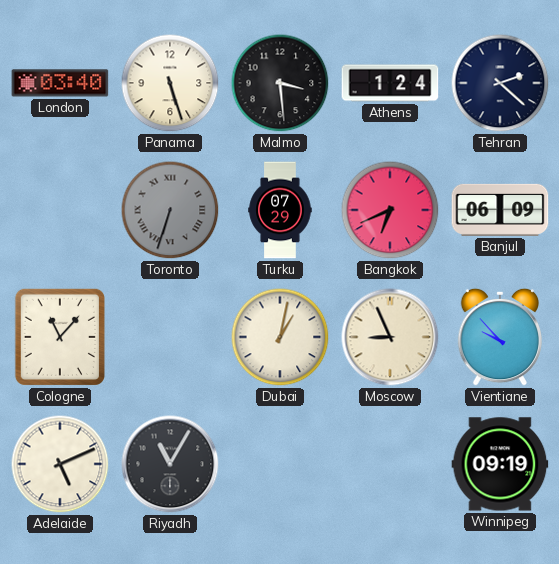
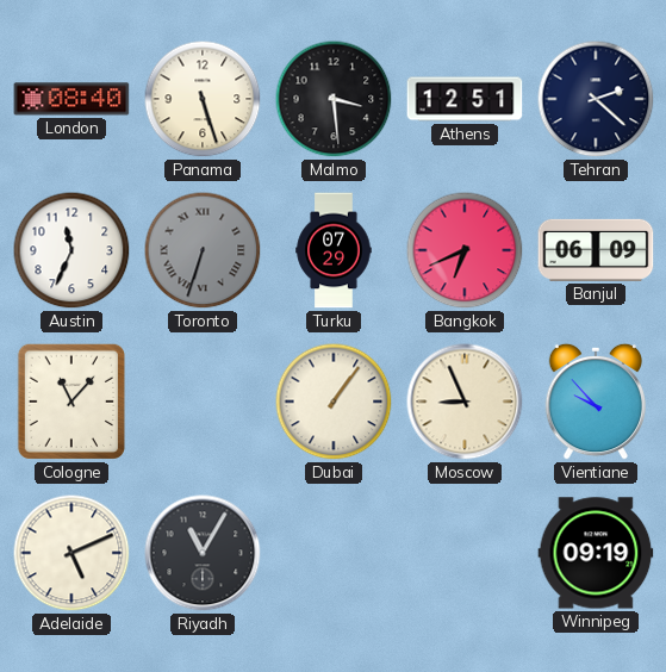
London: 03:40 -> 08:40
Athens: 1:24 -> 12:51
Austin: none -> 11:34
Dubai: 1:02 -> 1:06
